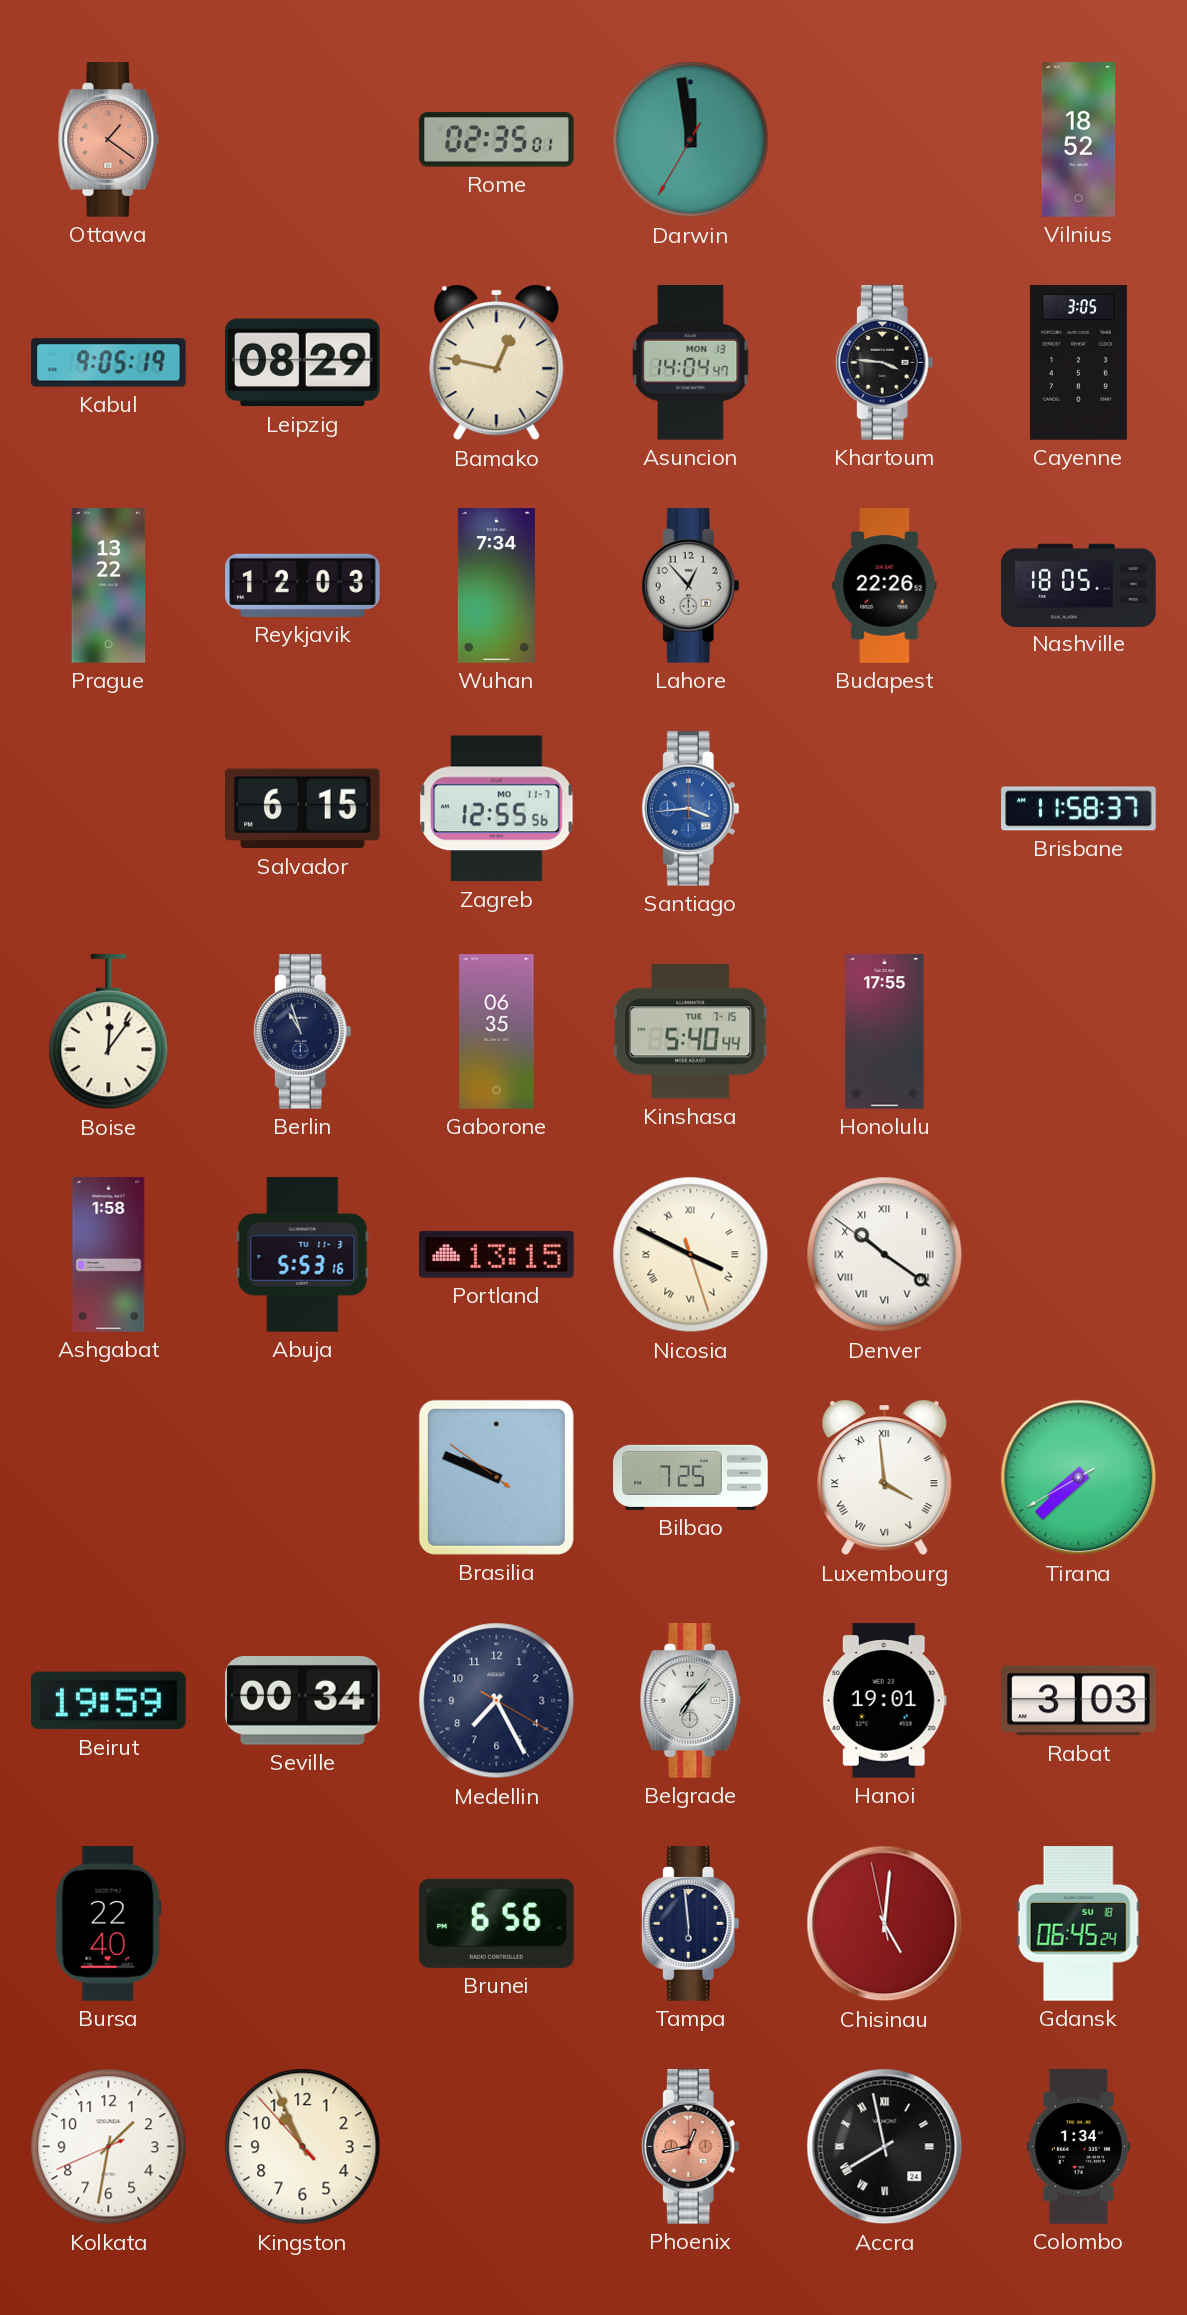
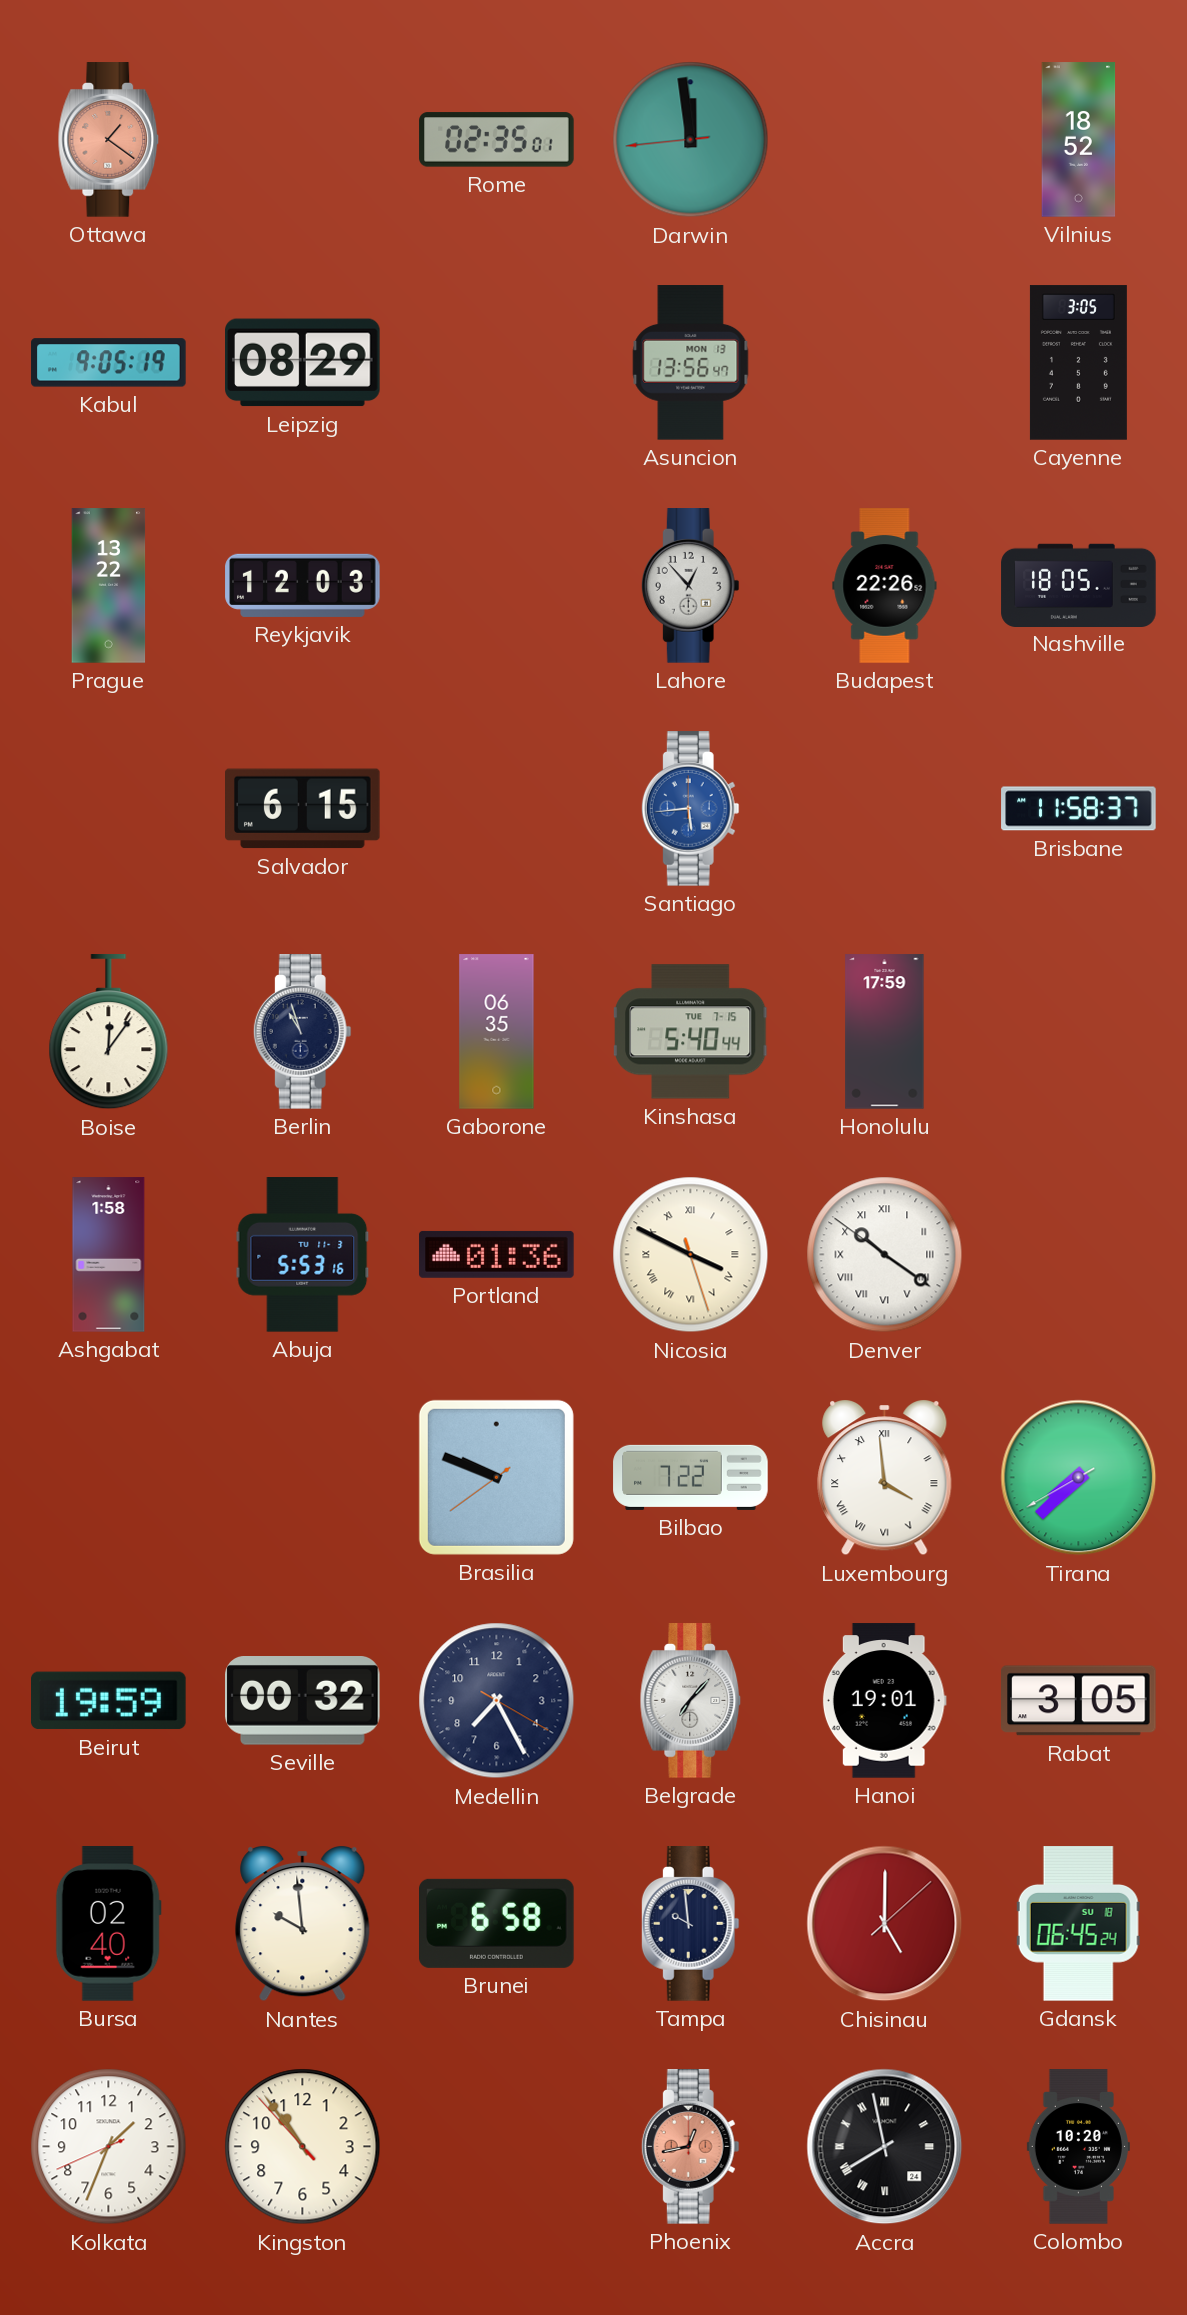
Darwin: 11:58:35 -> 11:58:44
Bamako: 12:47 -> none
Asuncion: 14:04 -> 13:56
Khartoum: 3:46 -> none
Wuhan: 7:34 -> none
Zagreb: 12:55 -> none
Santiago: 3:44 -> 5:44
Honolulu: 17:55 -> 17:59
Portland: 13:15 -> 01:36
Brasilia: 9:48:51 -> 9:48:39
Bilbao: 7:25 -> 7:22
Seville: 00:34 -> 00:32
Rabat: 3:03 -> 3:05
Bursa: 22:40 -> 02:40
Nantes: none -> 9:59
Brunei: 6:56 -> 6:58
Tampa: 5:59 -> 9:59
Chisinau: 5:00:58 -> 5:00:08
Kolkata: 1:31 -> 1:33
Kingston: 10:55 -> 10:53
Colombo: 1:34 -> 10:20
